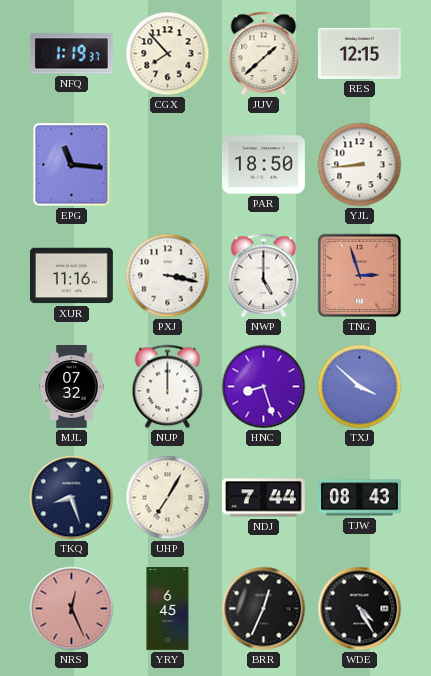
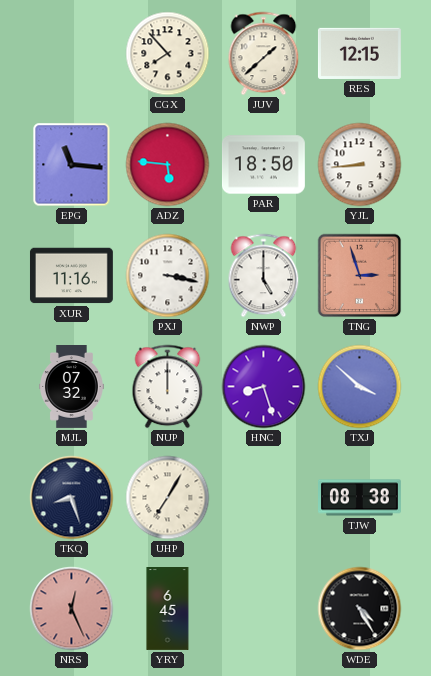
NFQ: 1:19 -> none
ADZ: none -> 5:46
NDJ: 7:44 -> none
TJW: 08:43 -> 08:38
BRR: 12:34 -> none
